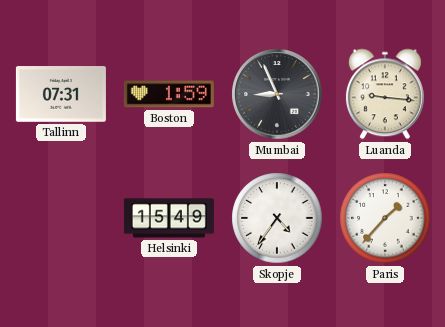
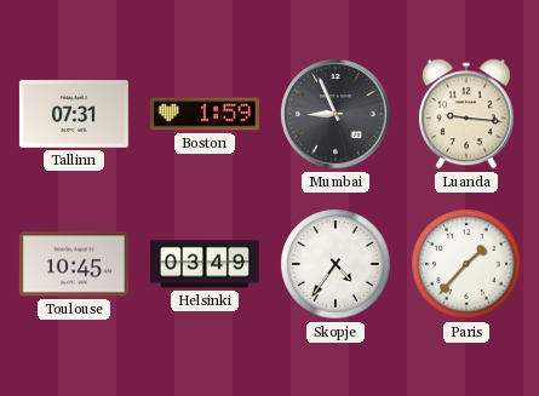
Toulouse: none -> 10:45
Helsinki: 15:49 -> 03:49
